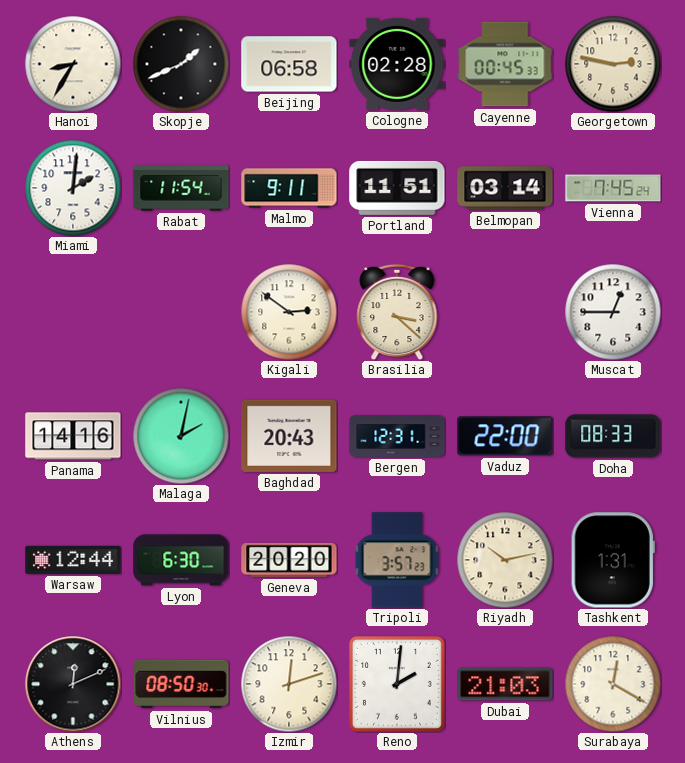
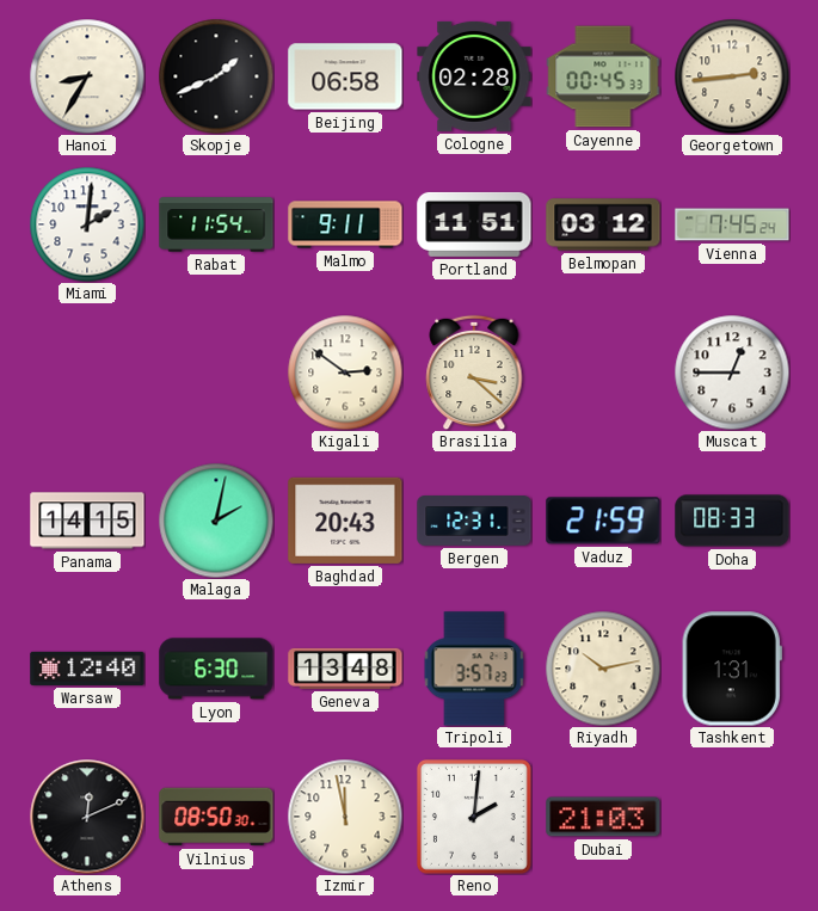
Georgetown: 2:47 -> 2:44
Belmopan: 03:14 -> 03:12
Panama: 14:16 -> 14:15
Vaduz: 22:00 -> 21:59
Warsaw: 12:44 -> 12:40
Geneva: 20:20 -> 13:48
Izmir: 12:12 -> 11:58
Surabaya: 12:20 -> none
